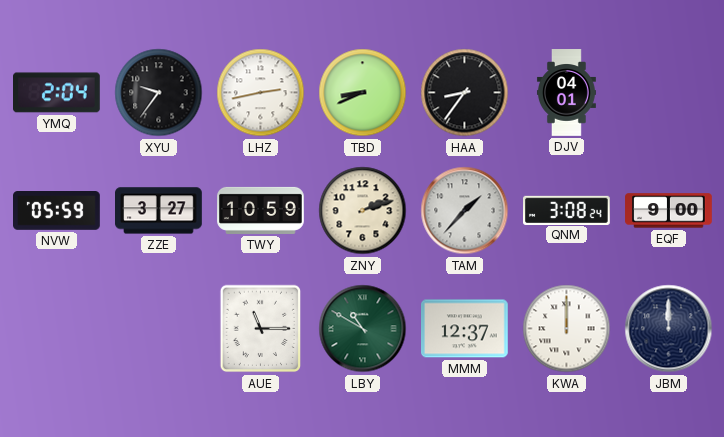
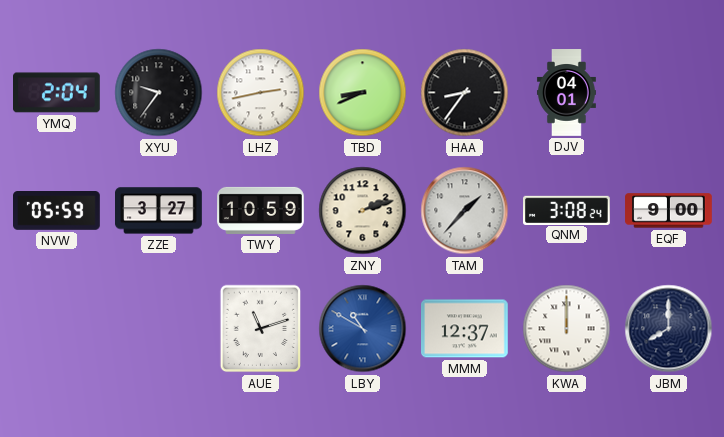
AUE: 11:15 -> 11:12
LBY dial: green -> blue
JBM: 12:00 -> 8:00
